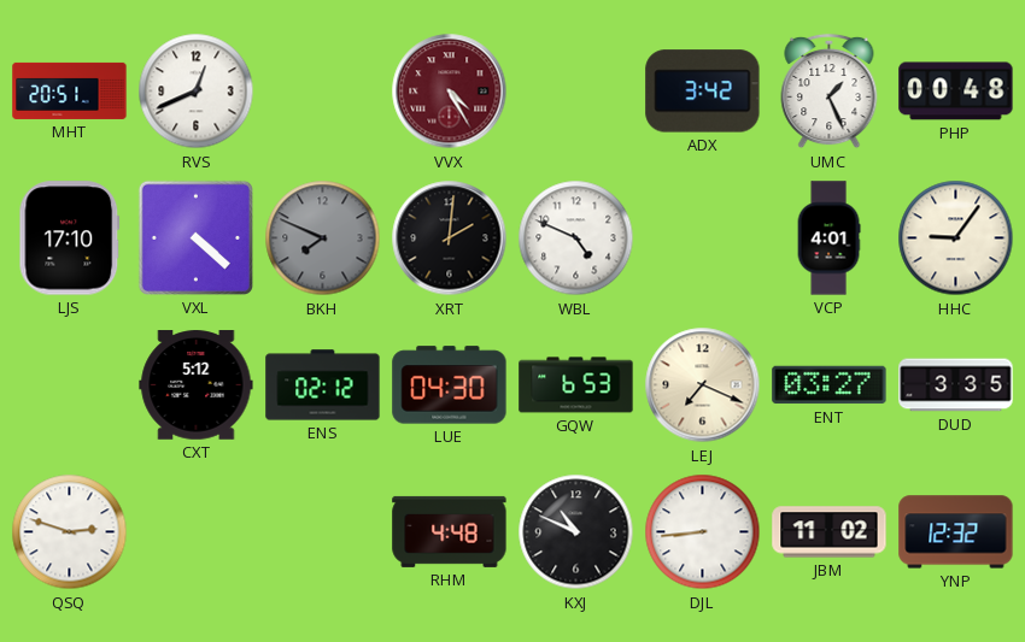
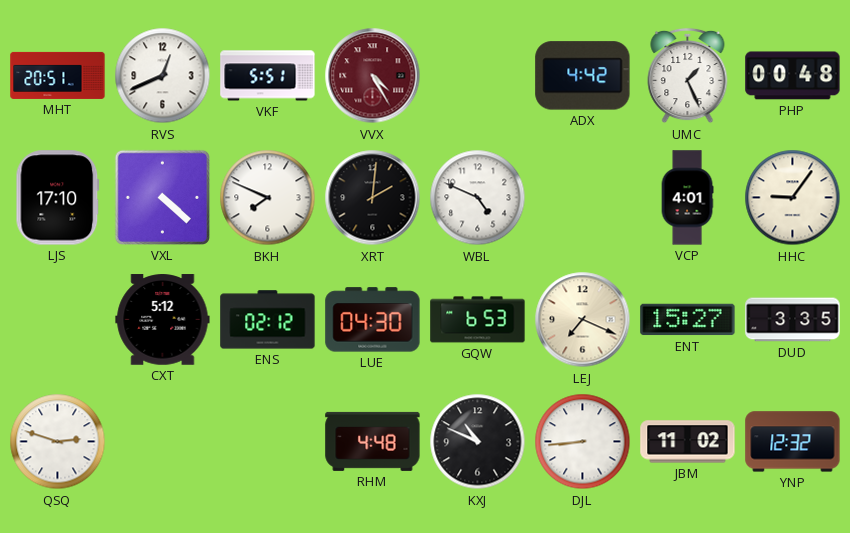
VKF: none -> 5:51
ADX: 3:42 -> 4:42
BKH dial: grey -> white
ENT: 03:27 -> 15:27
